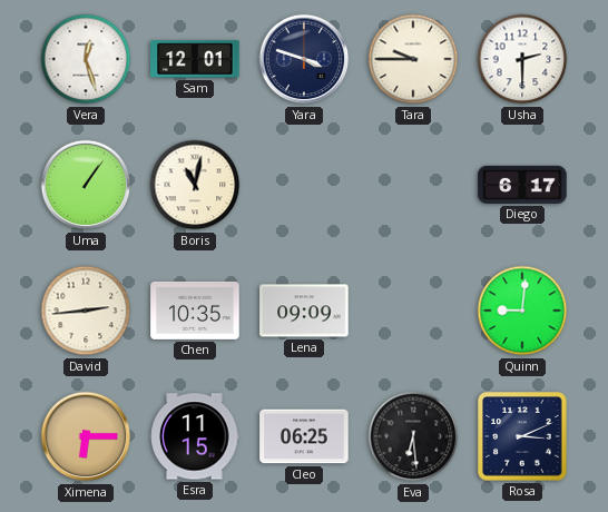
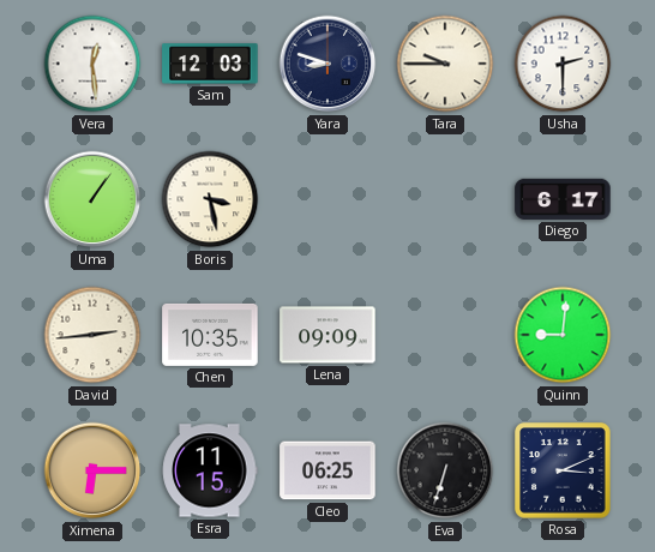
Vera: 12:27 -> 12:29
Sam: 12:01 -> 12:03
Yara: 3:48 -> 8:48
Boris: 11:02 -> 3:28
Eva: 6:29 -> 6:33
